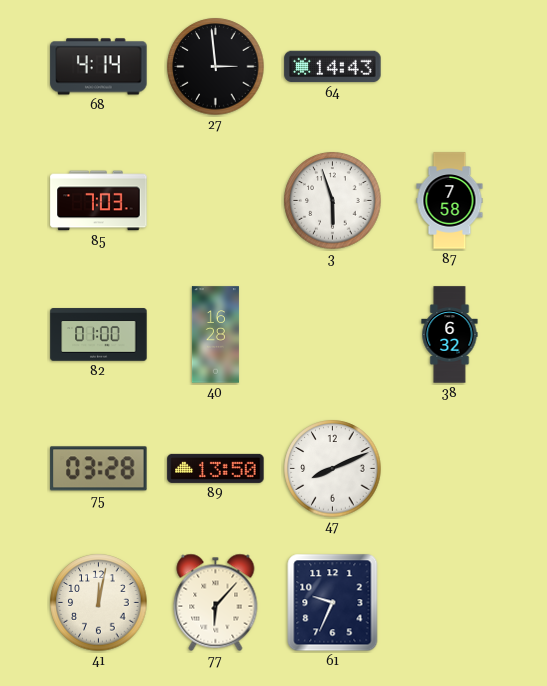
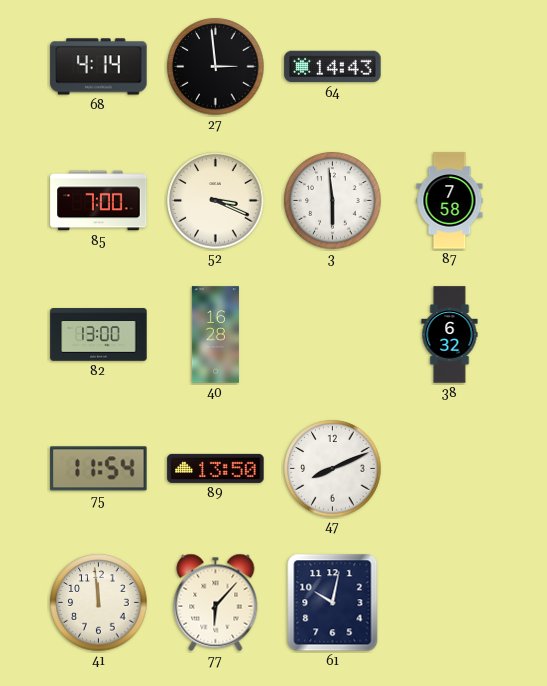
85: 7:03 -> 7:00
52: none -> 3:19
3: 5:57 -> 5:59
82: 01:00 -> 13:00
75: 03:28 -> 11:54
41: 12:02 -> 11:59
61: 9:34 -> 10:02
